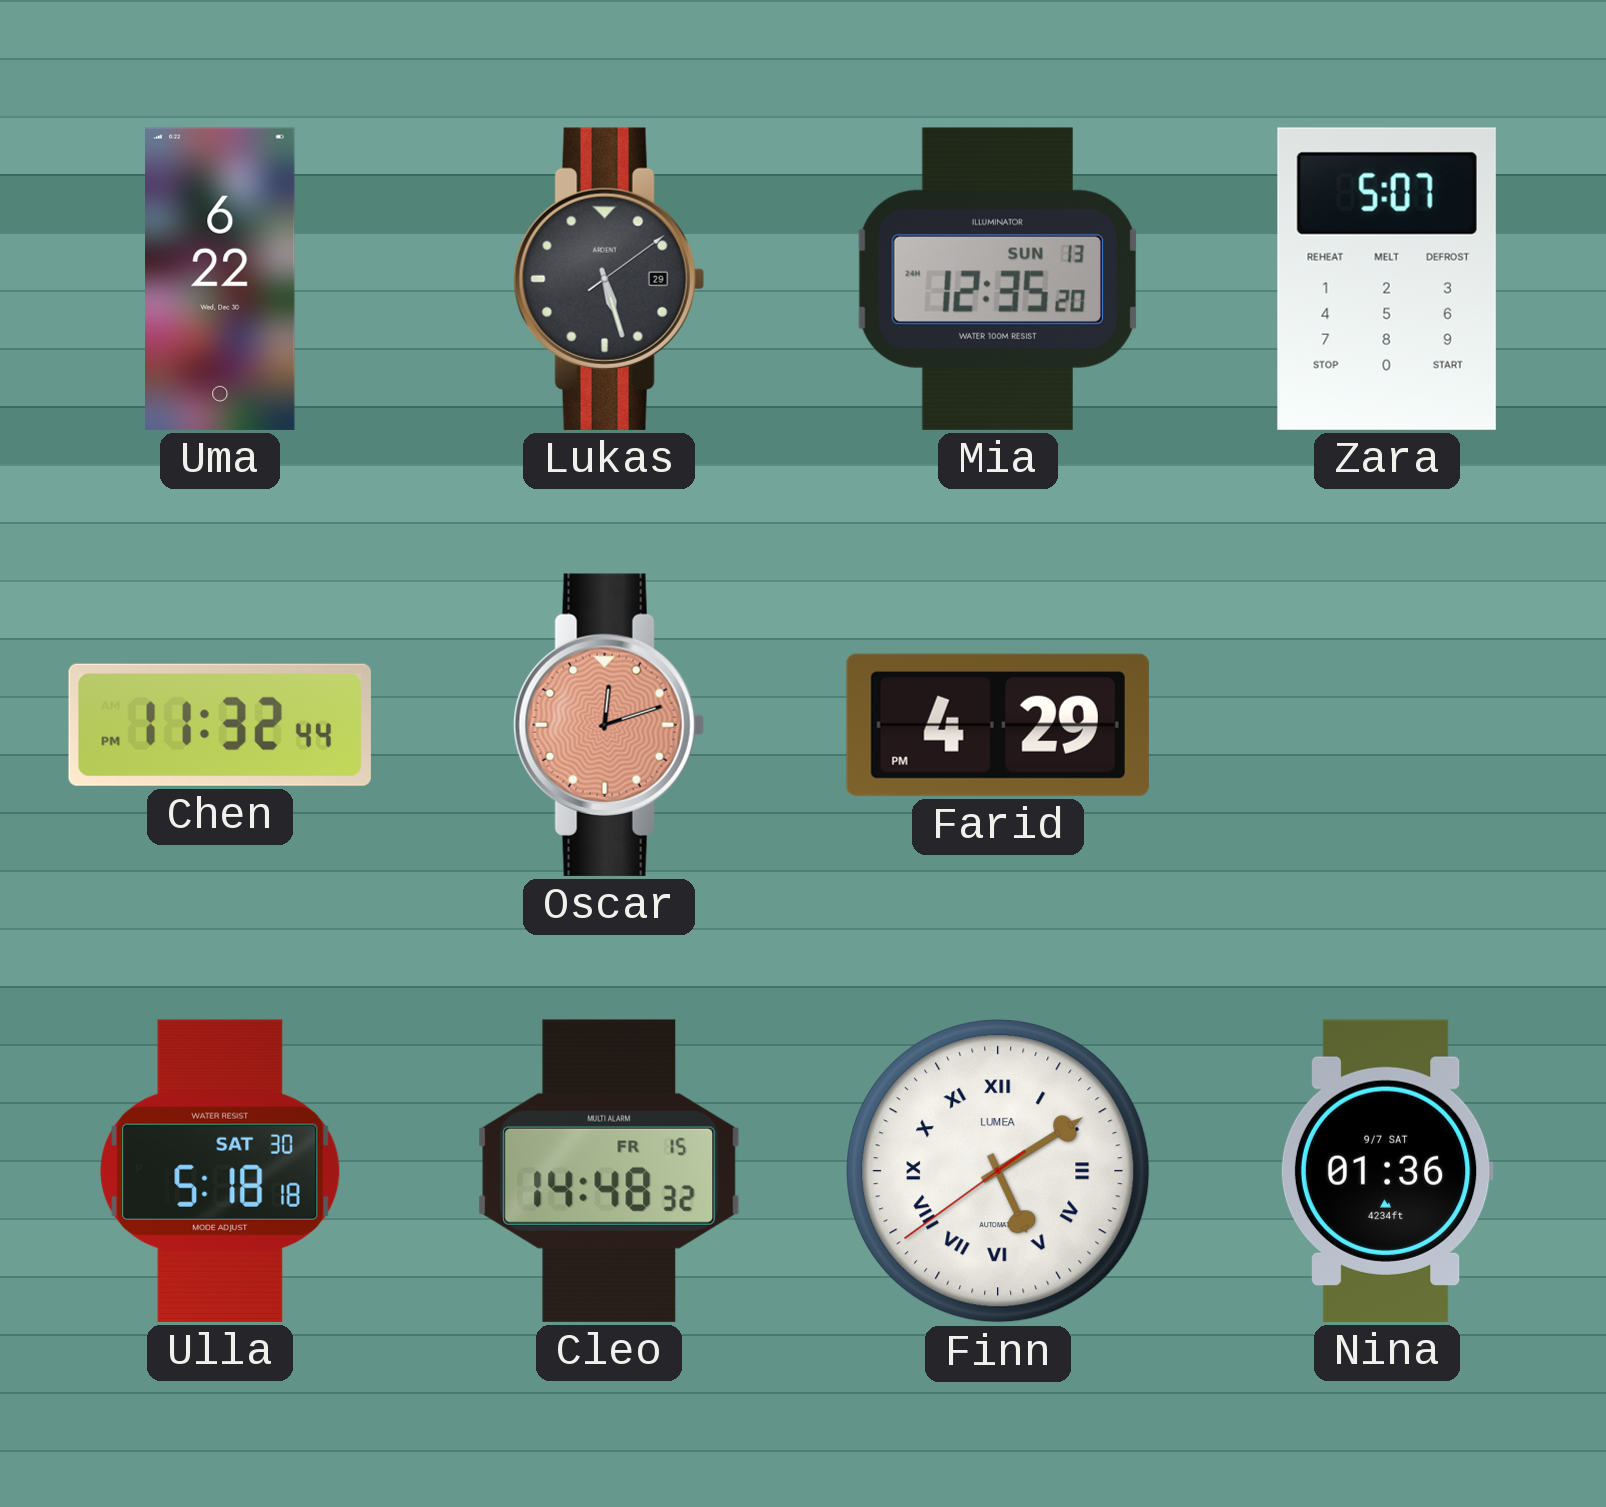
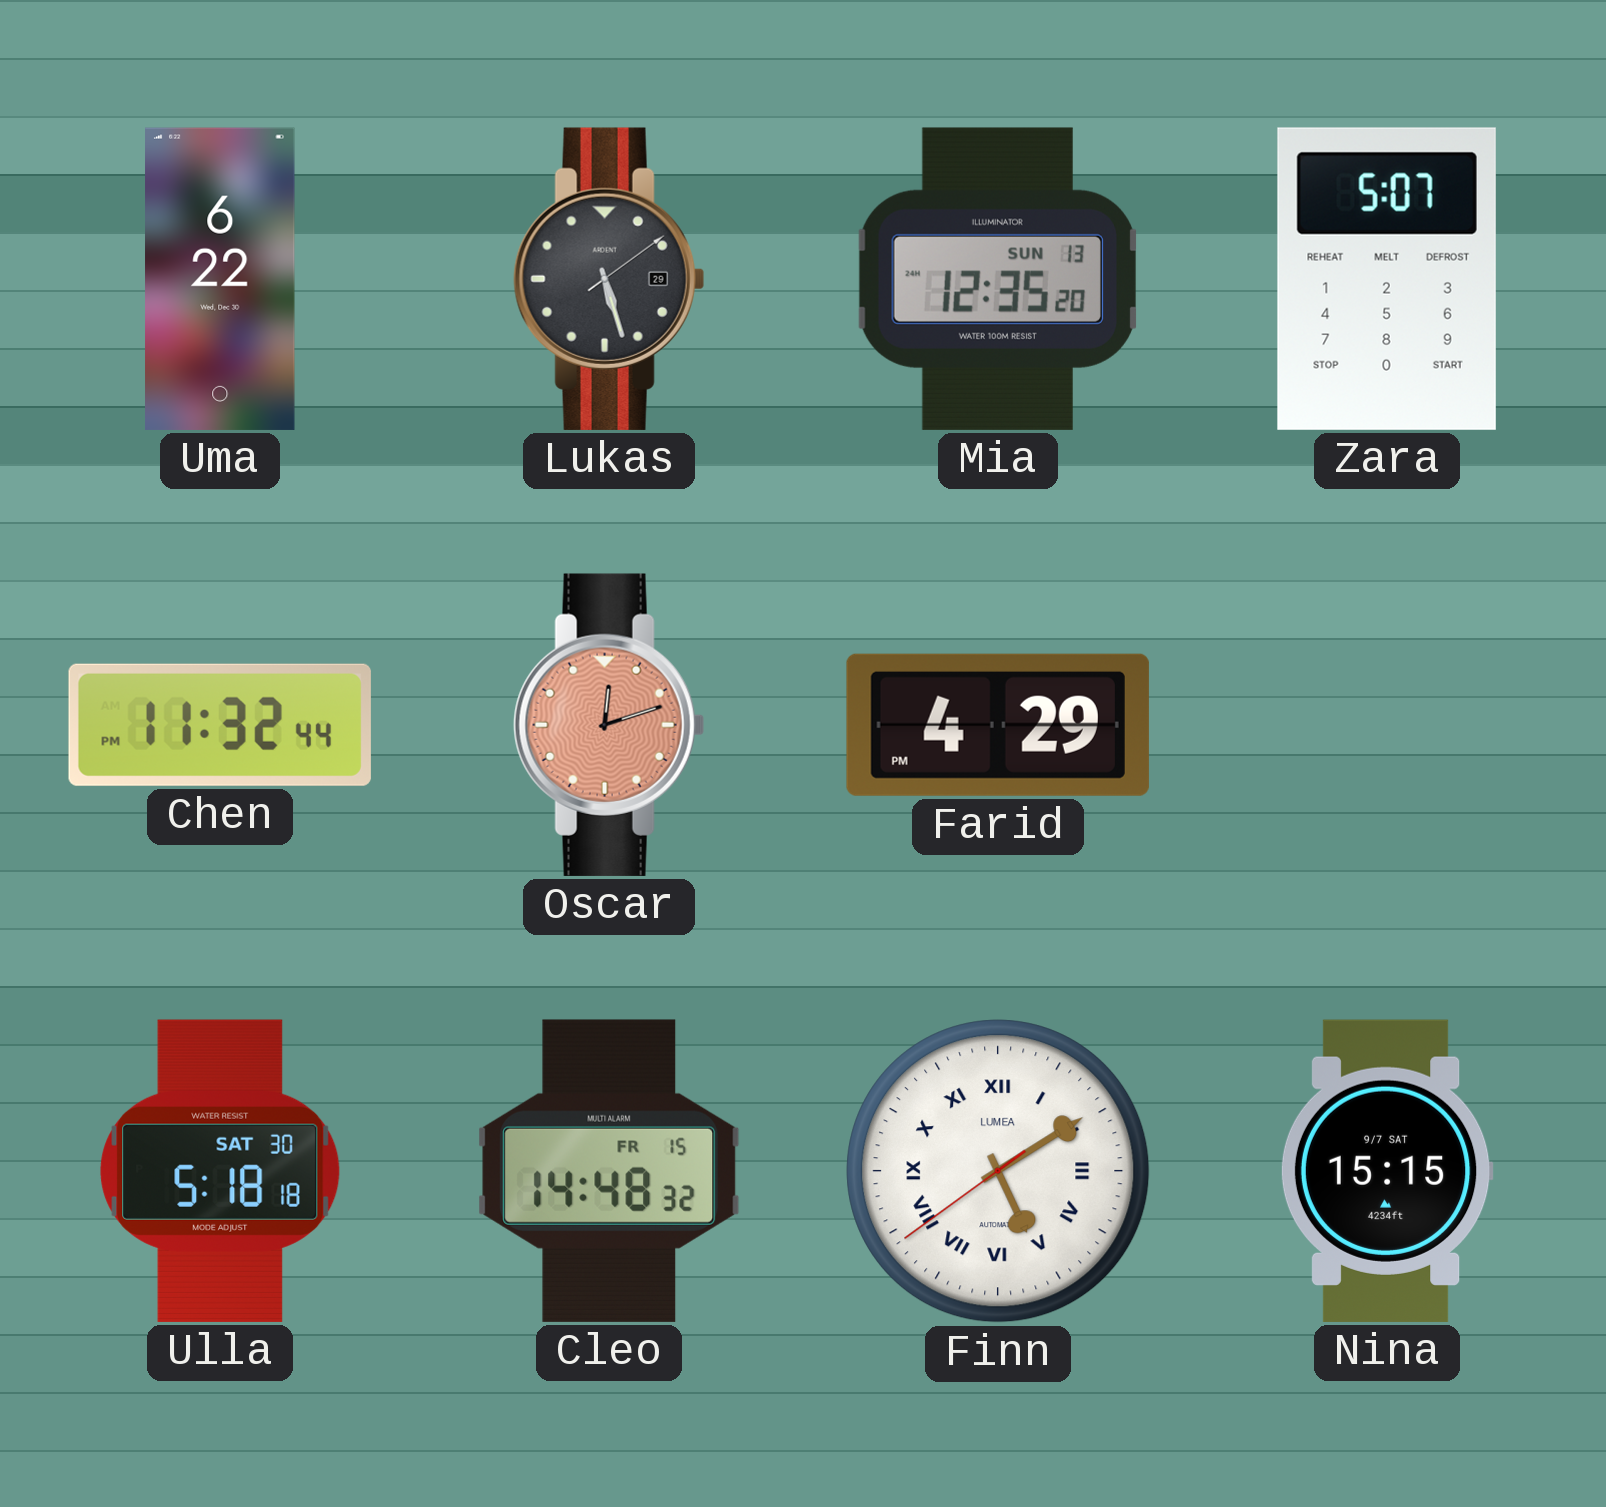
Nina: 01:36 -> 15:15
